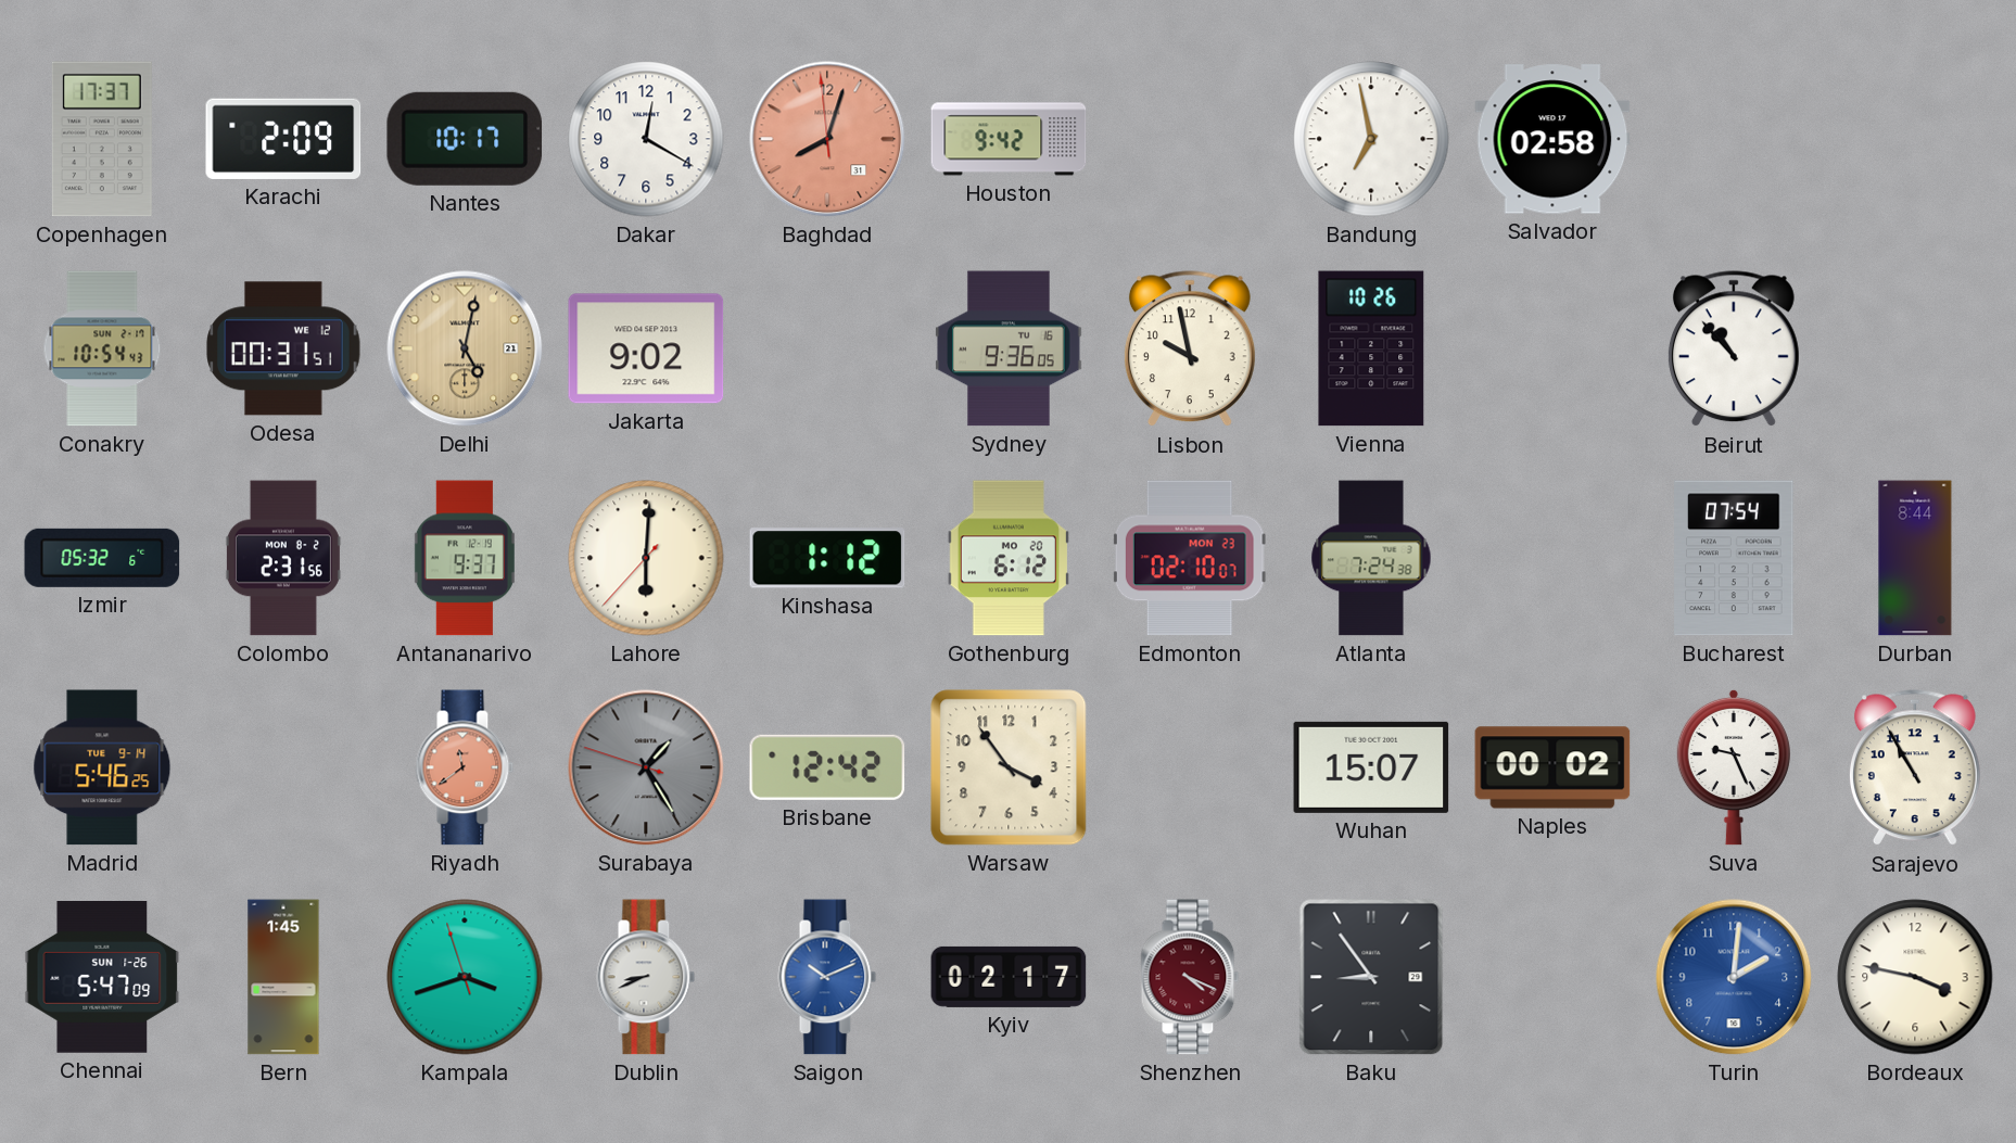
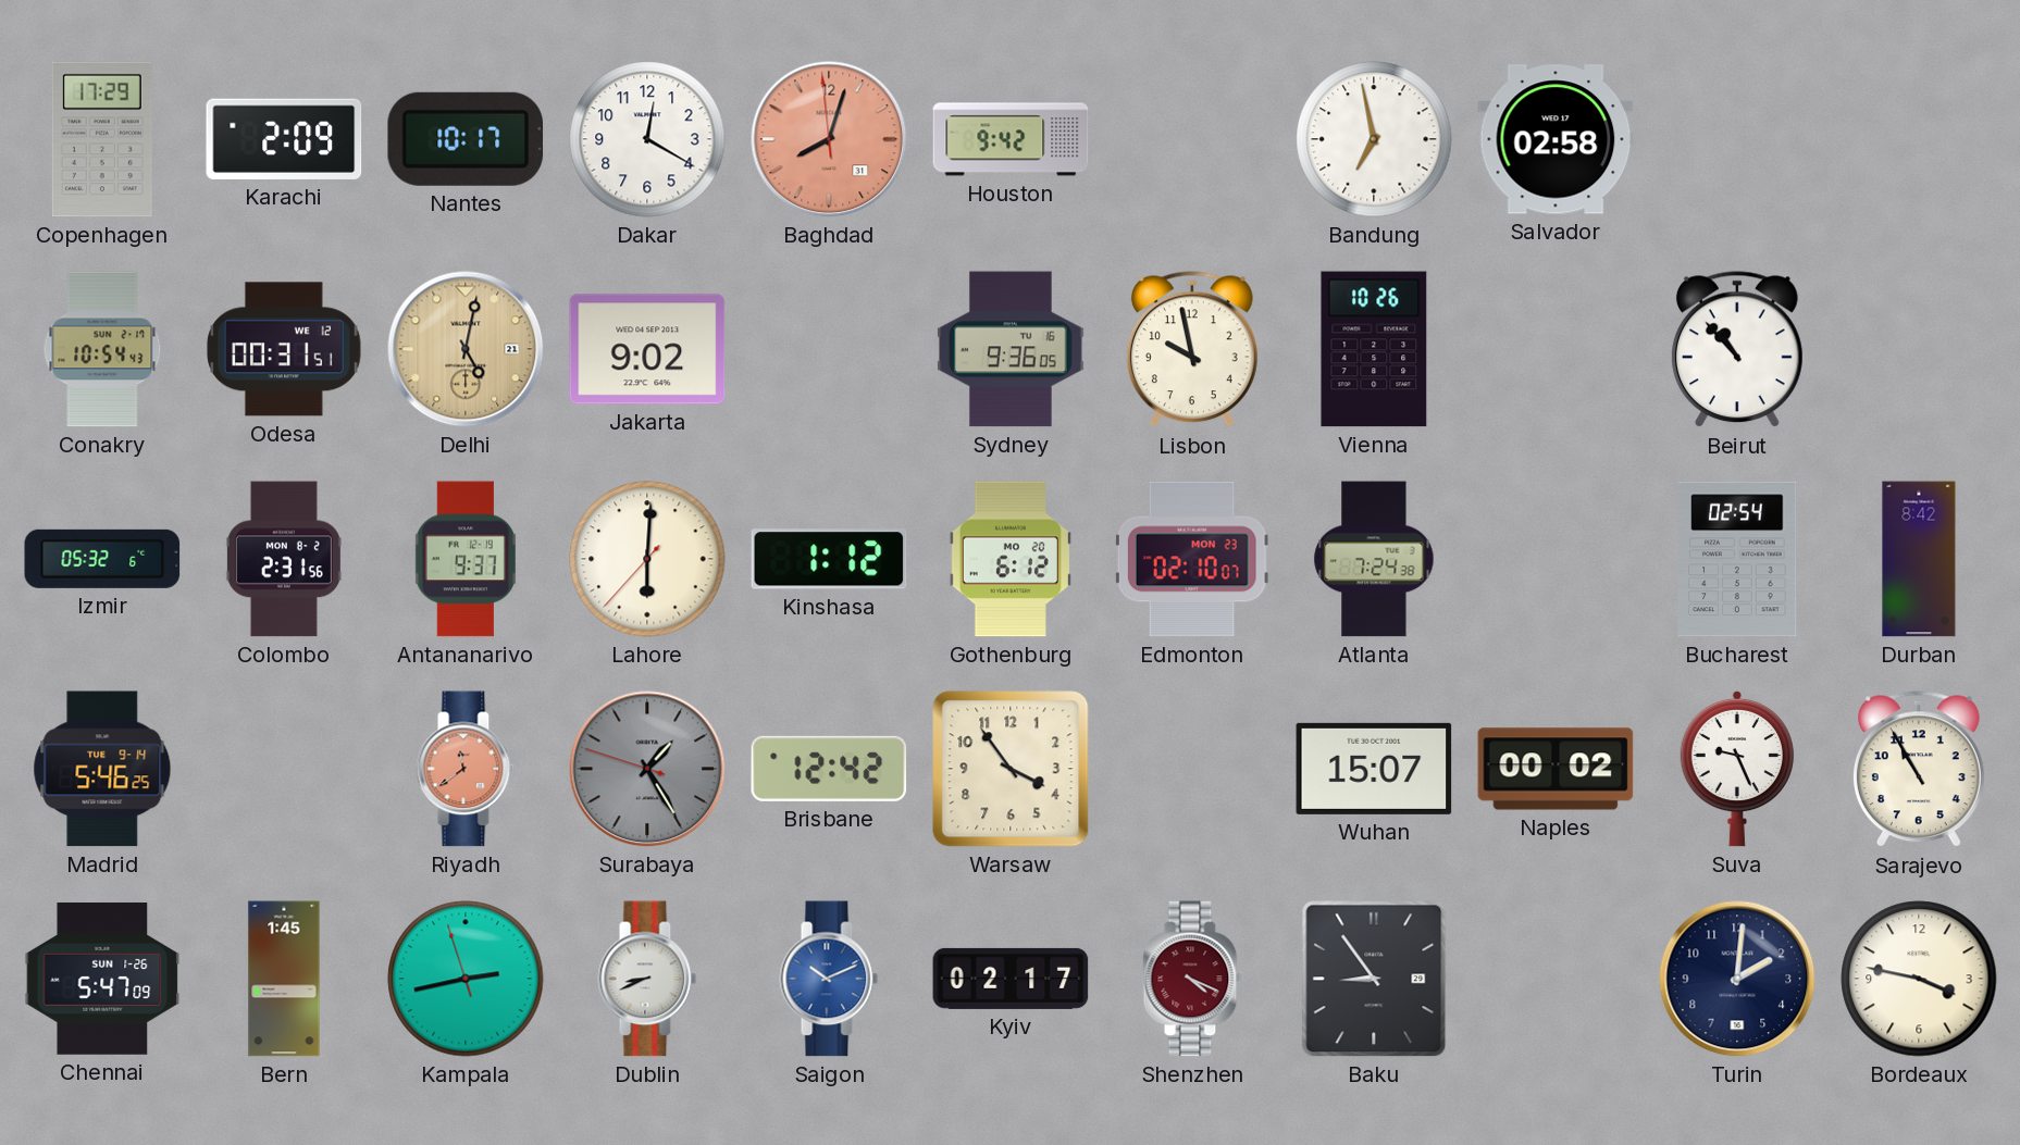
Copenhagen: 17:37 -> 17:29
Bucharest: 07:54 -> 02:54
Durban: 8:44 -> 8:42
Kampala: 3:41 -> 2:42
Turin dial: blue -> navy
